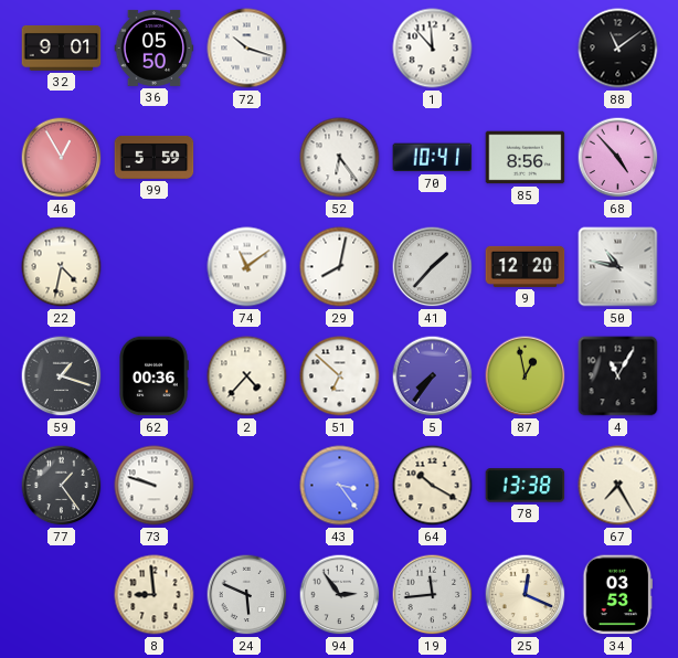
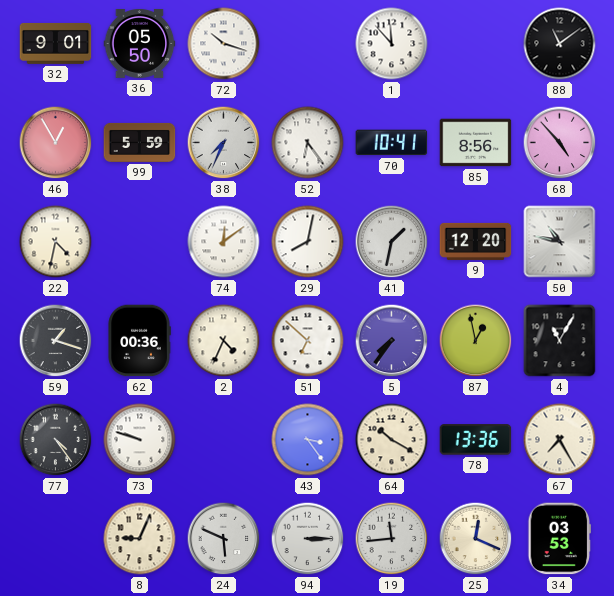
38: none -> 7:34
74: 11:09 -> 12:09
41: 1:37 -> 1:32
2: 4:37 -> 4:34
77: 1:24 -> 4:24
78: 13:38 -> 13:36
8: 8:59 -> 9:04
94: 2:54 -> 3:15
